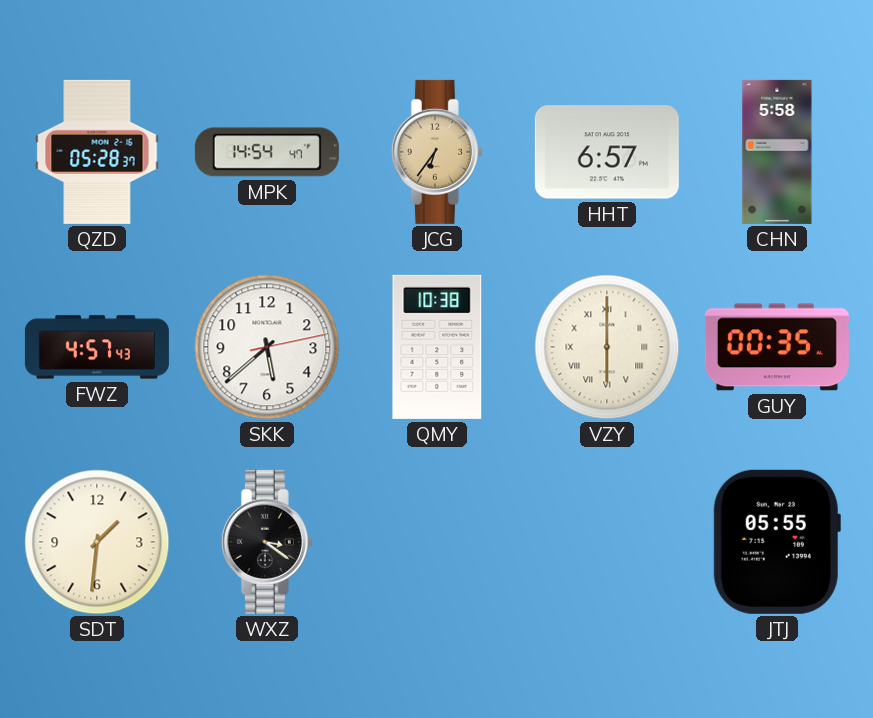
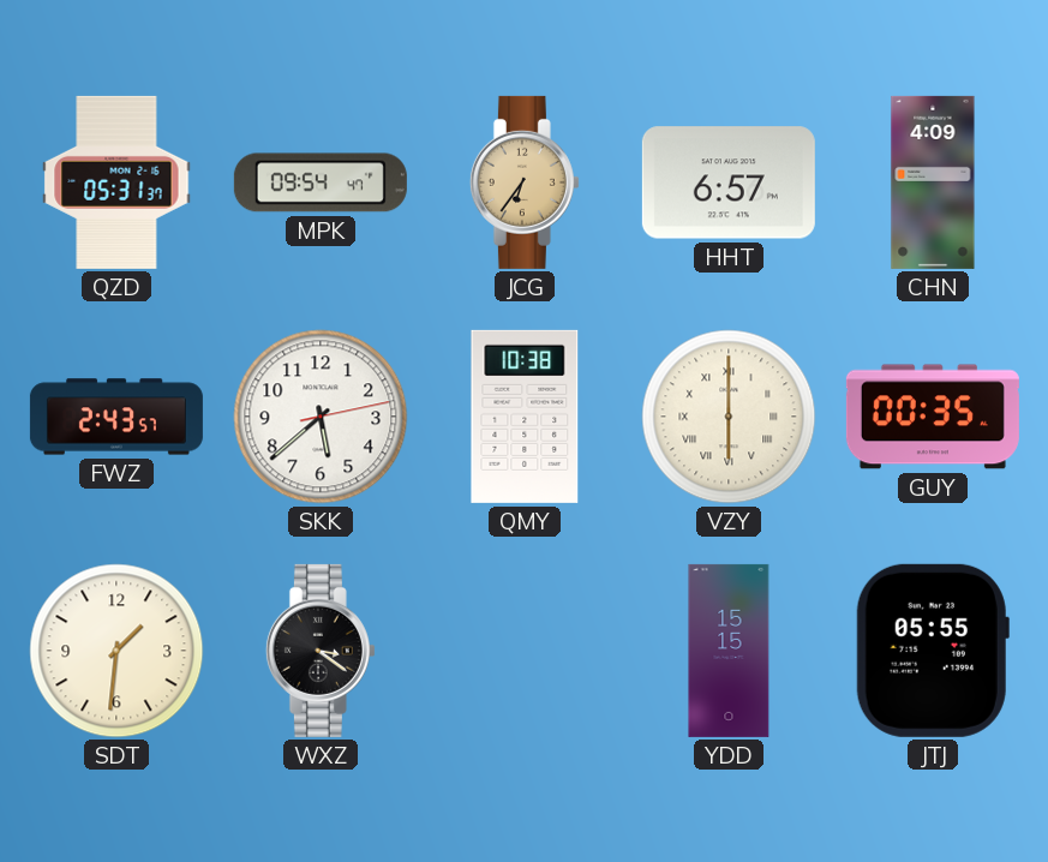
QZD: 05:28 -> 05:31
MPK: 14:54 -> 09:54
CHN: 5:58 -> 4:09
FWZ: 4:57 -> 2:43
YDD: none -> 15:15
